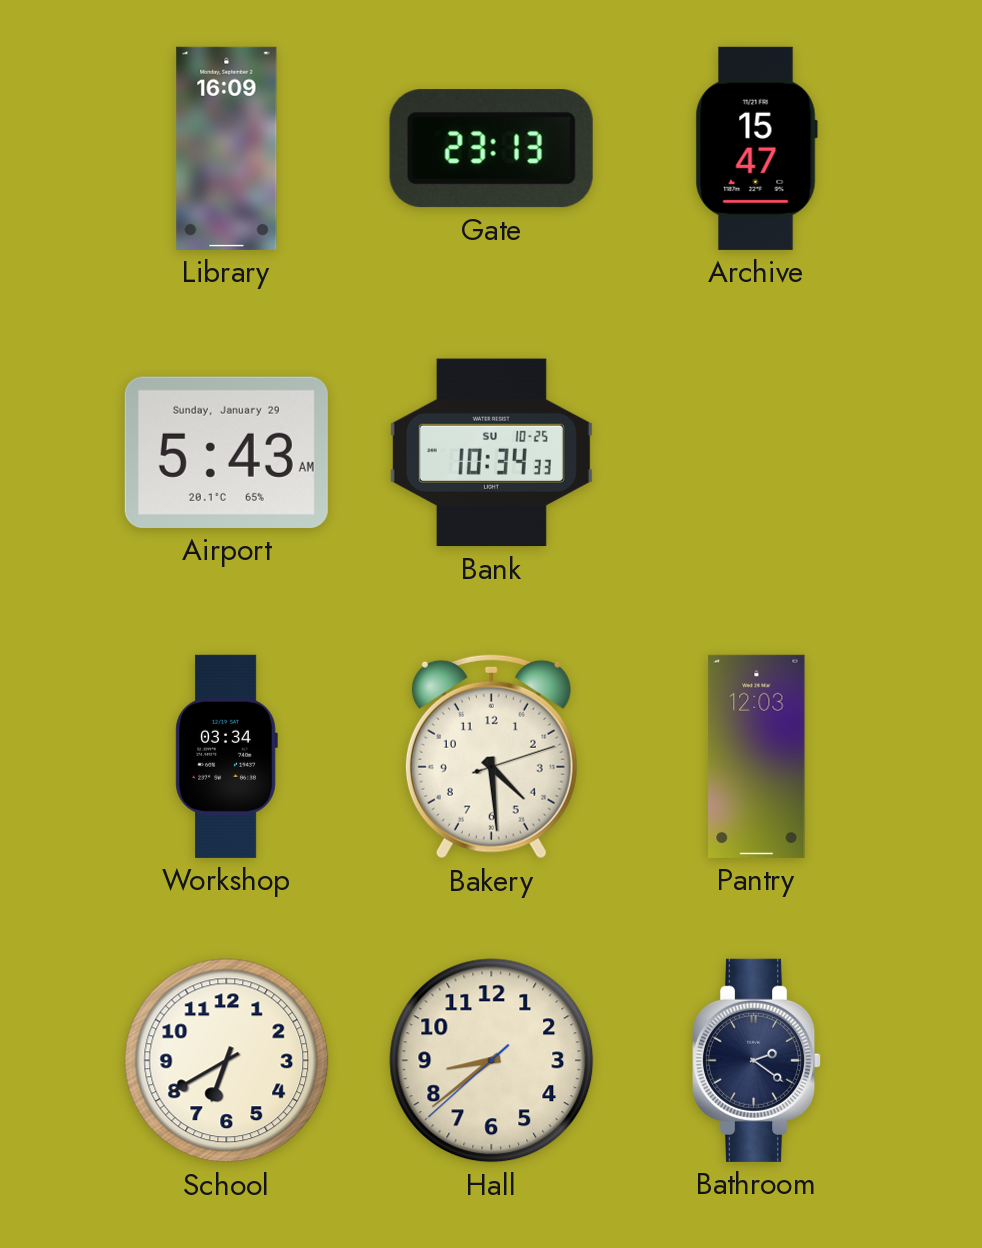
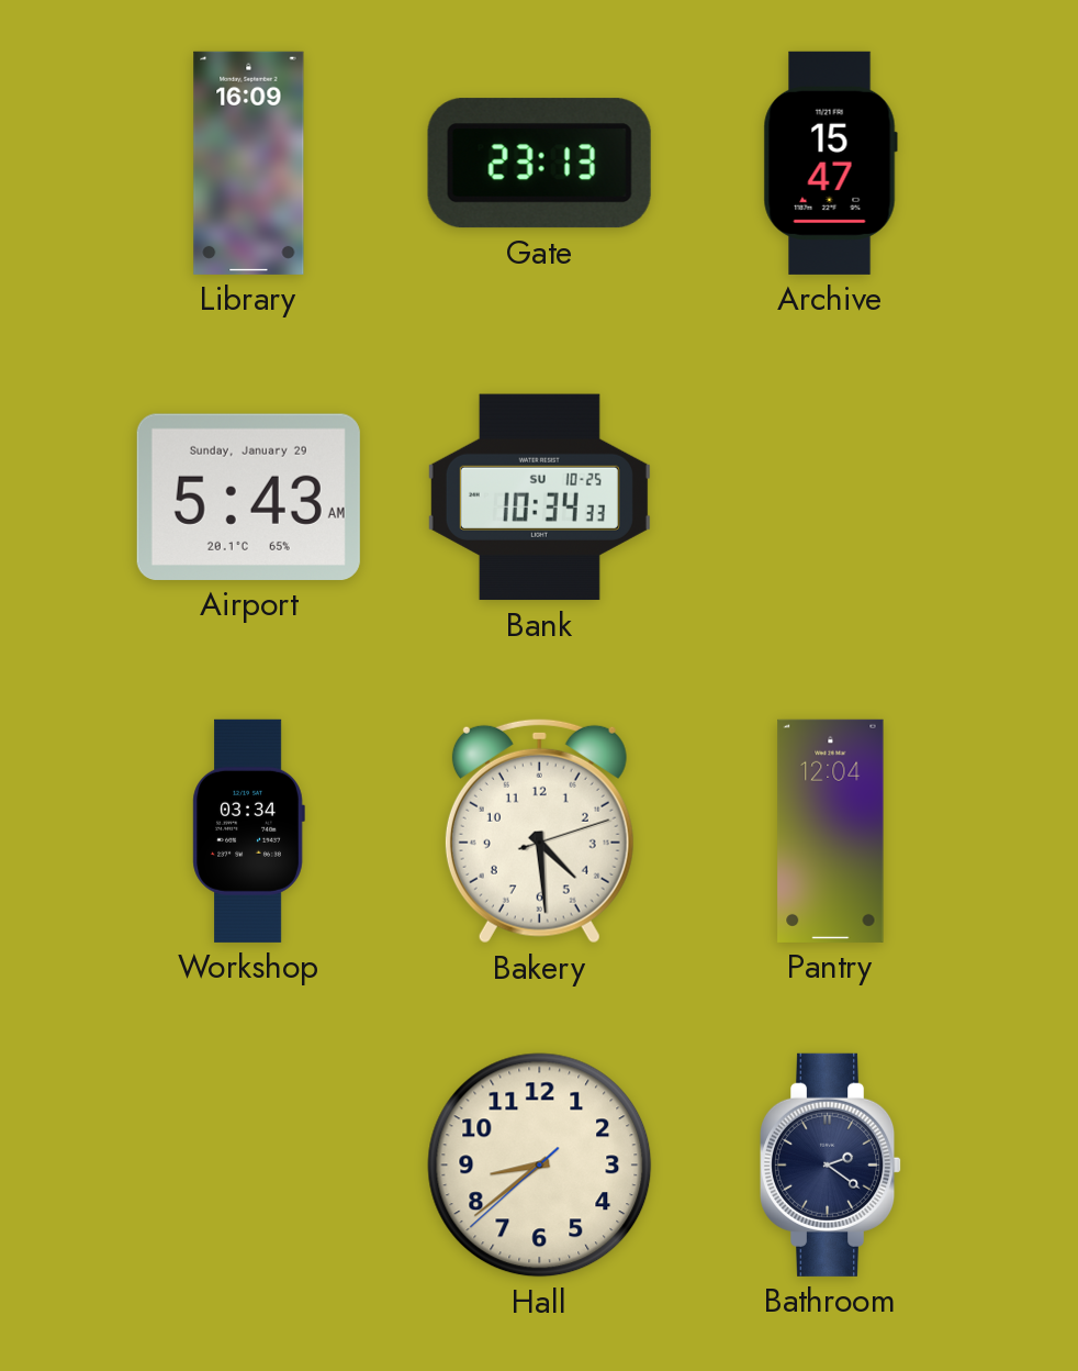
Pantry: 12:03 -> 12:04
School: 6:40 -> none
